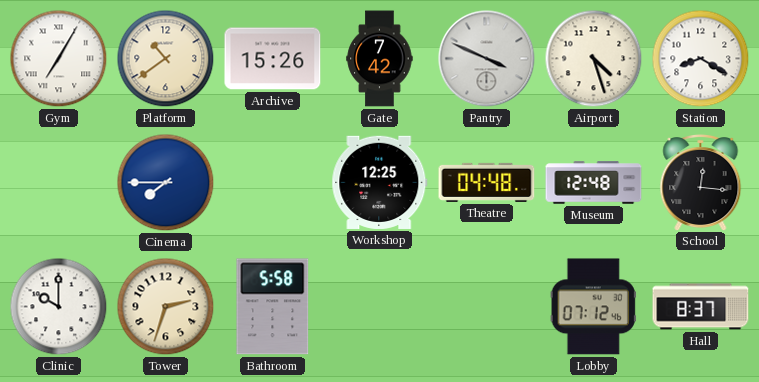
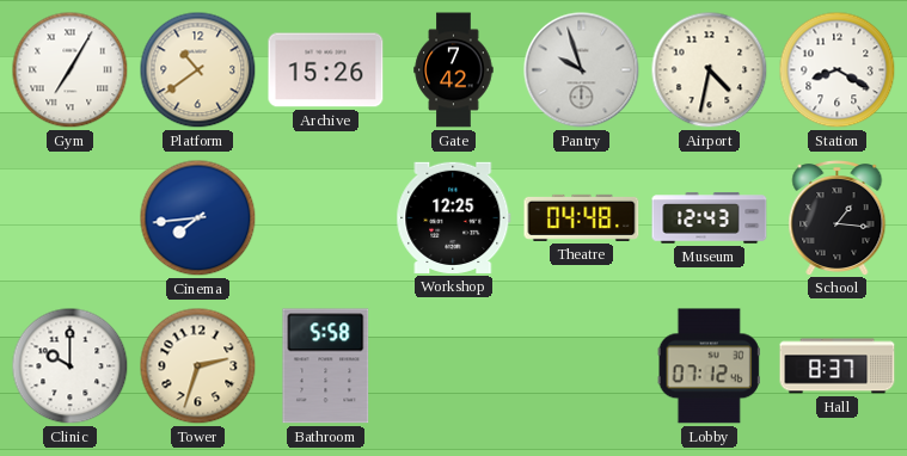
Pantry: 3:49 -> 9:57
Airport: 4:27 -> 4:32
Cinema: 7:45 -> 7:44
Museum: 12:48 -> 12:43
School: 12:16 -> 1:16
